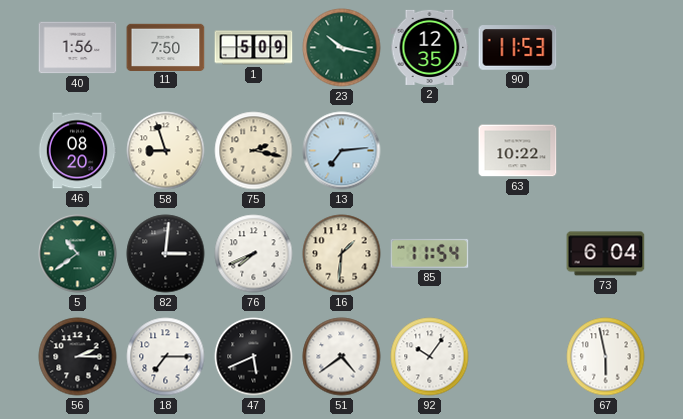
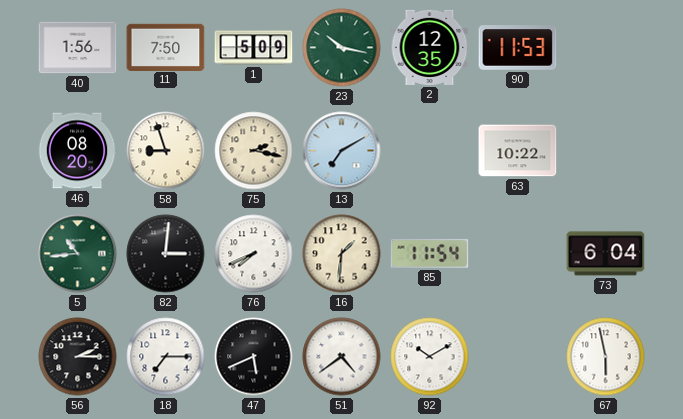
13: 7:14 -> 7:10
5: 10:39 -> 10:44
92: 10:06 -> 10:10
